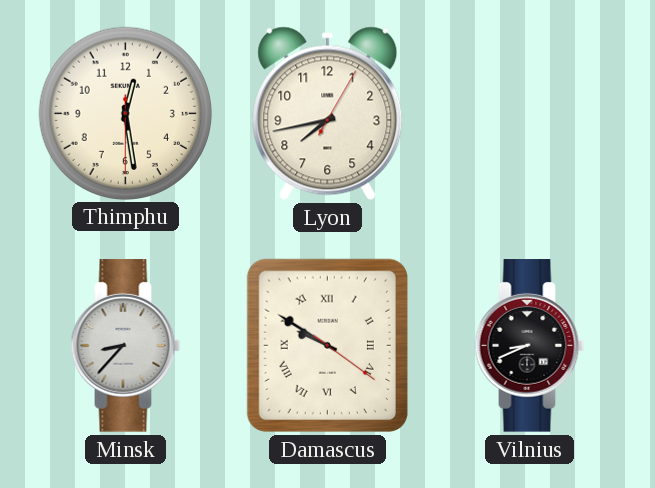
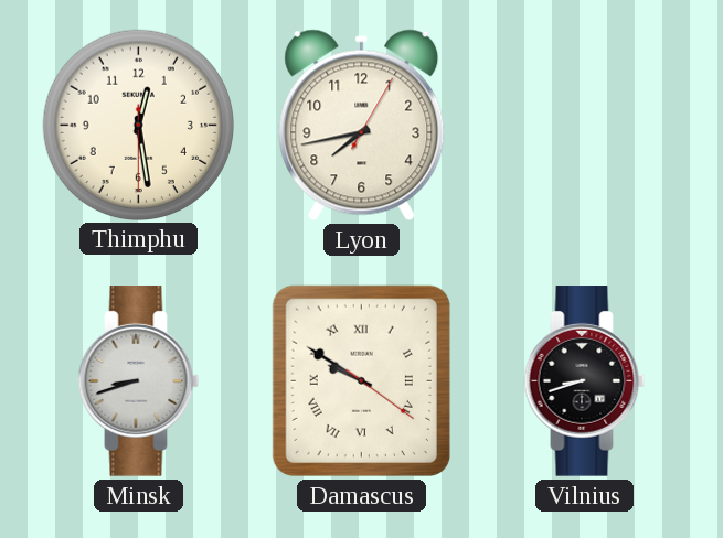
Minsk: 8:37 -> 8:42
Vilnius: 8:41 -> 8:42
